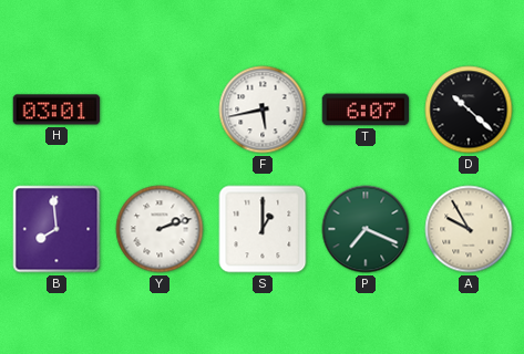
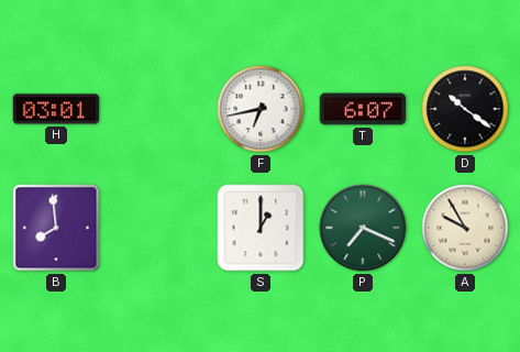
F: 5:43 -> 6:43
D: 10:22 -> 10:21
Y: 2:12 -> none
